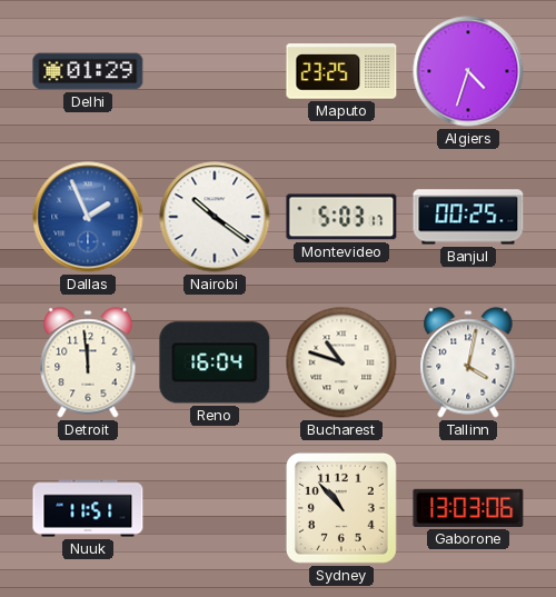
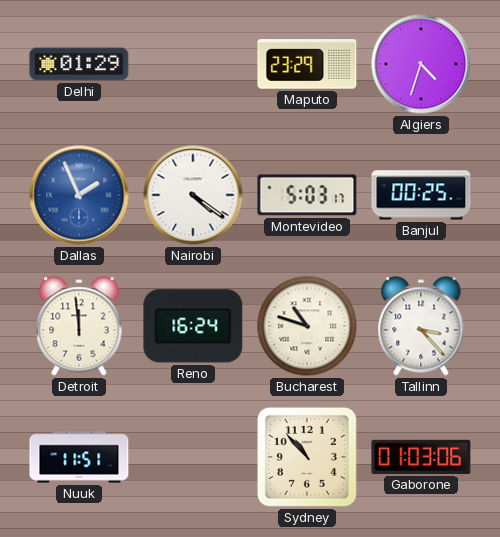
Maputo: 23:25 -> 23:29
Nairobi: 10:21 -> 4:21
Reno: 16:04 -> 16:24
Tallinn: 4:02 -> 3:23
Gaborone: 13:03 -> 01:03
